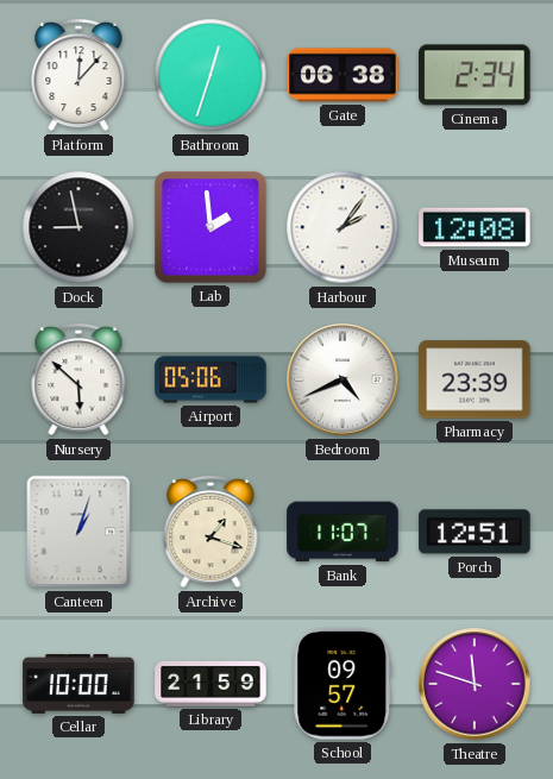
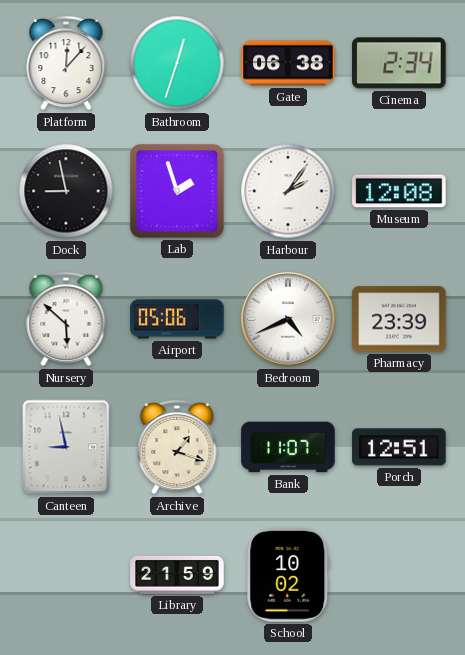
Lab: 1:59 -> 1:57
Canteen: 1:03 -> 8:58
Cellar: 10:00 -> none
School: 09:57 -> 10:02
Theatre: 11:48 -> none
